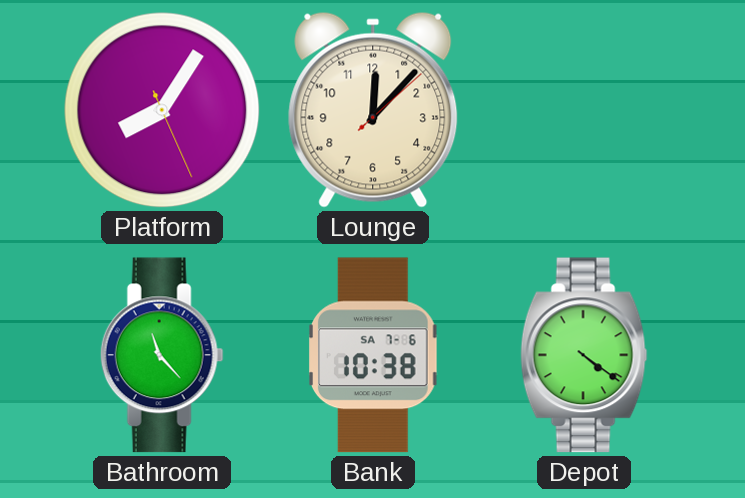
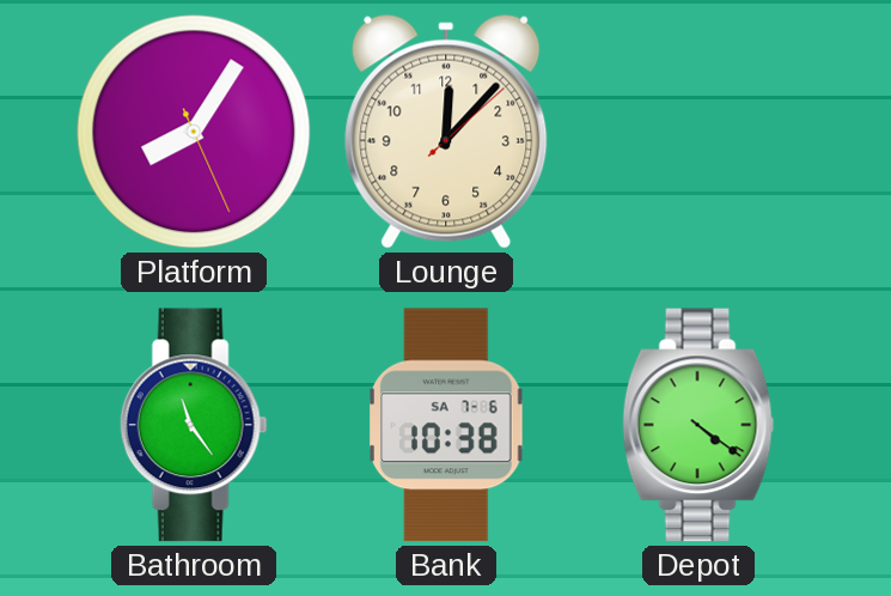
Bathroom: 11:23 -> 11:24
